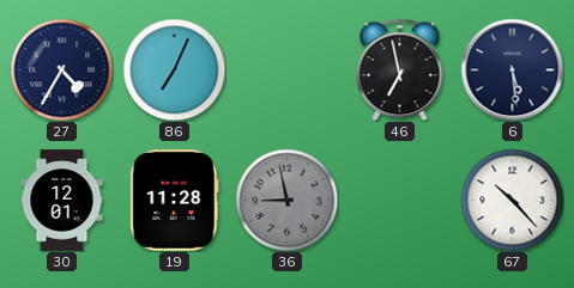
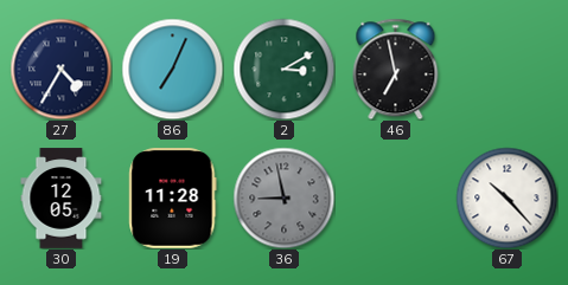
2: none -> 3:10
6: 5:29 -> none
30: 12:01 -> 12:05
